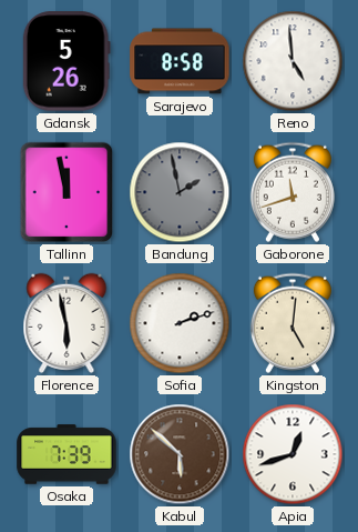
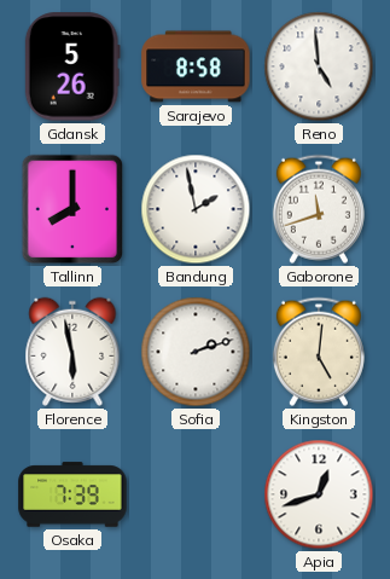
Tallinn: 11:58 -> 8:00
Bandung dial: grey -> white
Kabul: 5:52 -> none
